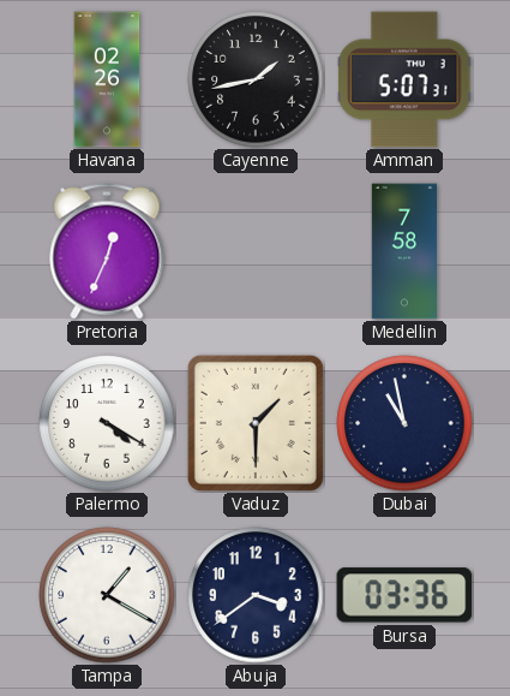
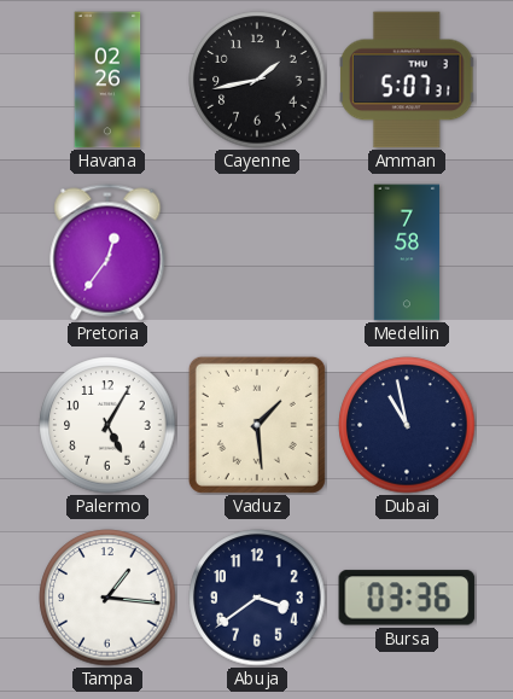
Pretoria: 12:34 -> 12:36
Palermo: 4:20 -> 5:05
Vaduz: 1:30 -> 1:29
Tampa: 1:20 -> 1:16
